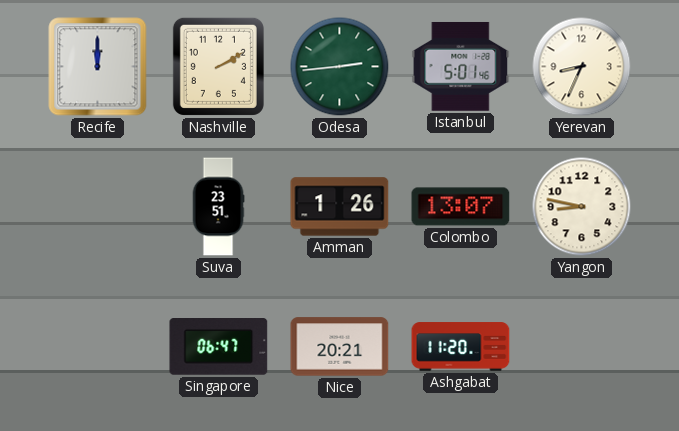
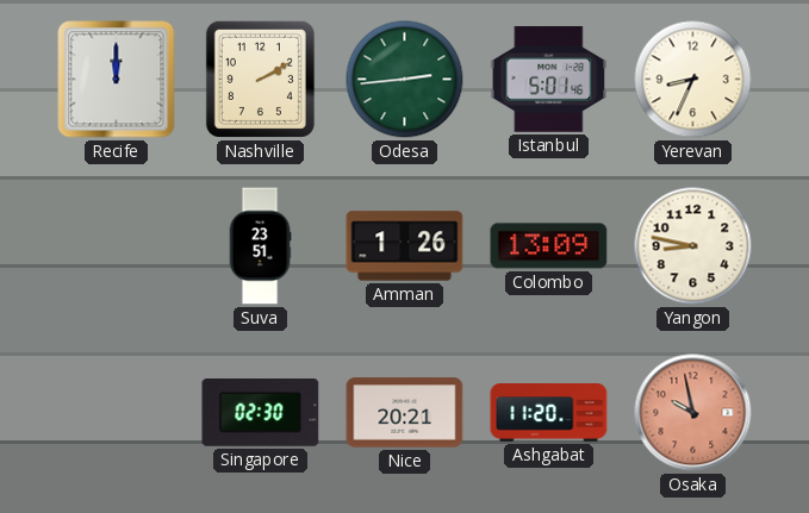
Colombo: 13:07 -> 13:09
Singapore: 06:47 -> 02:30
Osaka: none -> 9:58
